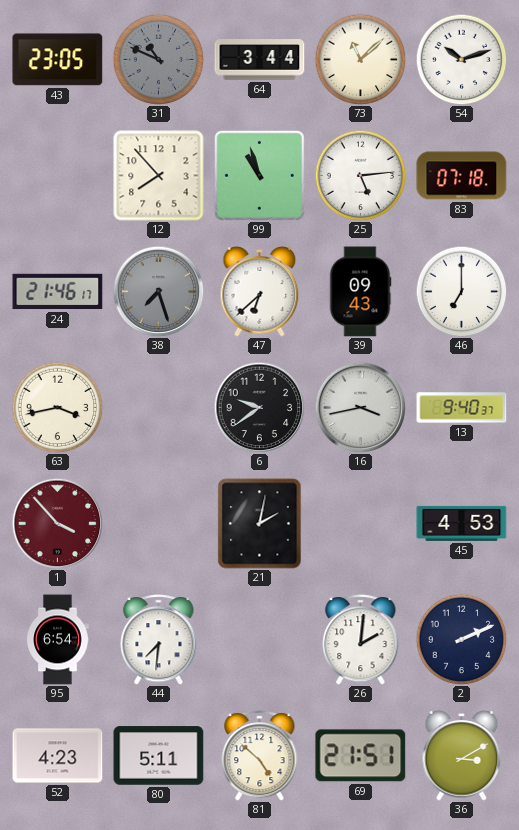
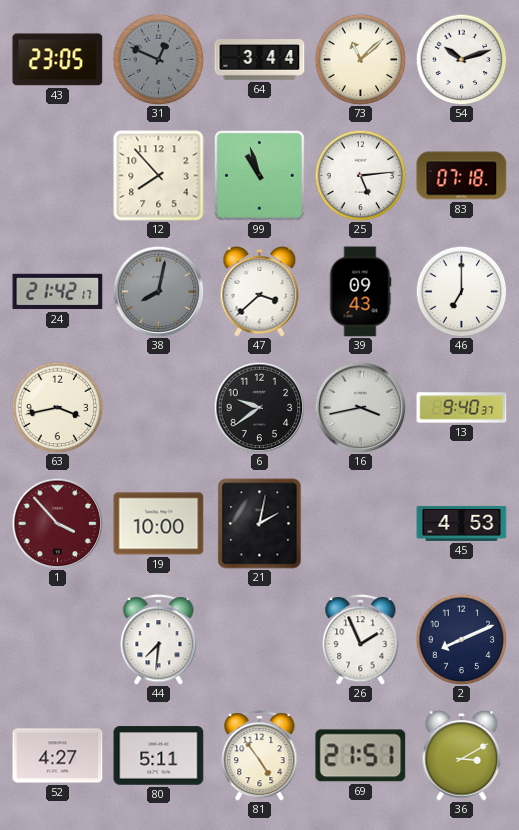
31: 10:49 -> 12:49
24: 21:46 -> 21:42
38: 7:27 -> 8:02
47: 6:38 -> 3:38
19: none -> 10:00
95: 6:54 -> none
26: 2:01 -> 1:56
2: 2:11 -> 8:11
52: 4:23 -> 4:27
81: 4:52 -> 4:54
